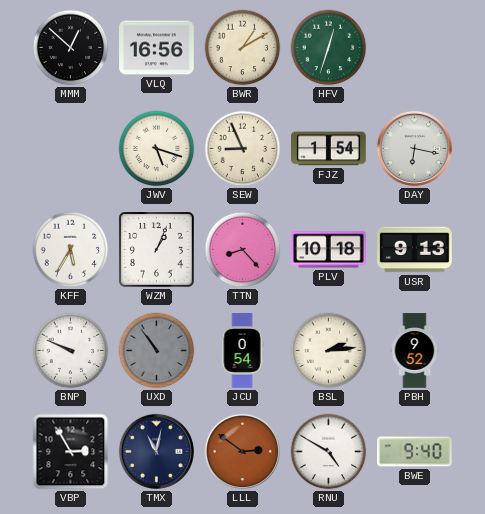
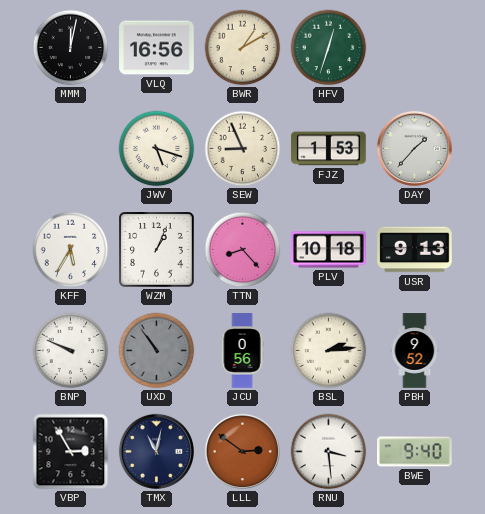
MMM: 12:52 -> 12:02
FJZ: 1:54 -> 1:53
DAY: 6:17 -> 1:37
JCU: 0:54 -> 0:56
RNU: 4:50 -> 3:29
